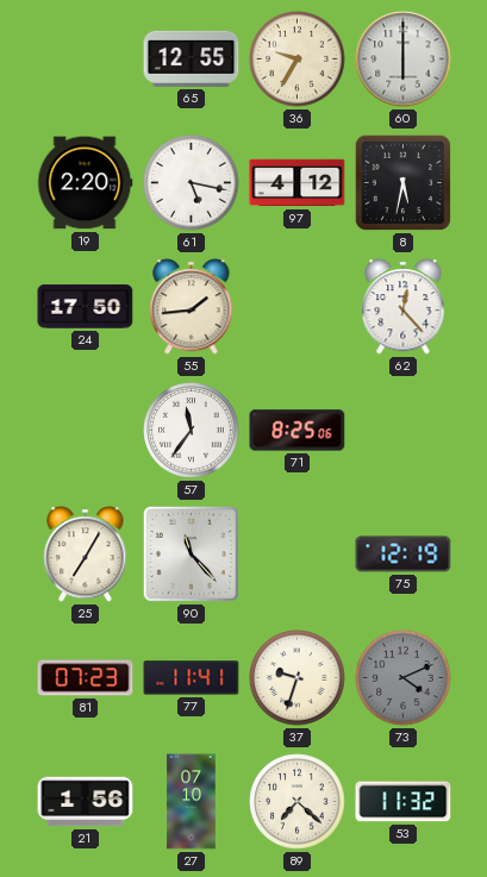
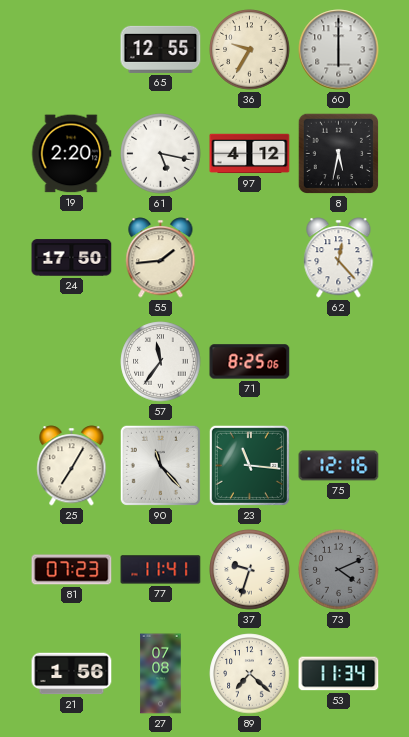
23: none -> 11:16
75: 12:19 -> 12:16
27: 07:10 -> 07:08
53: 11:32 -> 11:34
